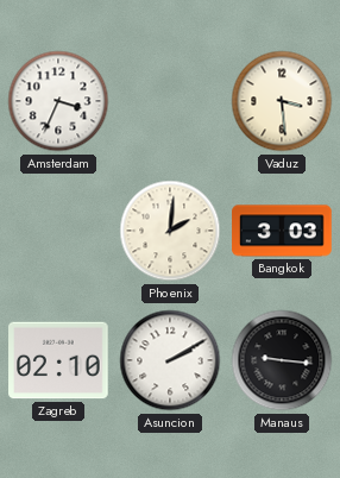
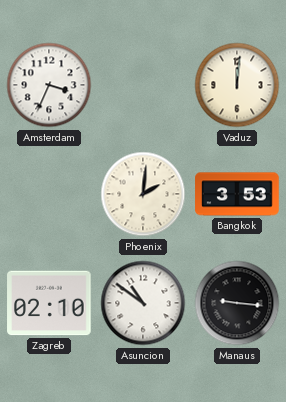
Vaduz: 3:29 -> 12:01
Bangkok: 3:03 -> 3:53
Asuncion: 2:10 -> 10:51
